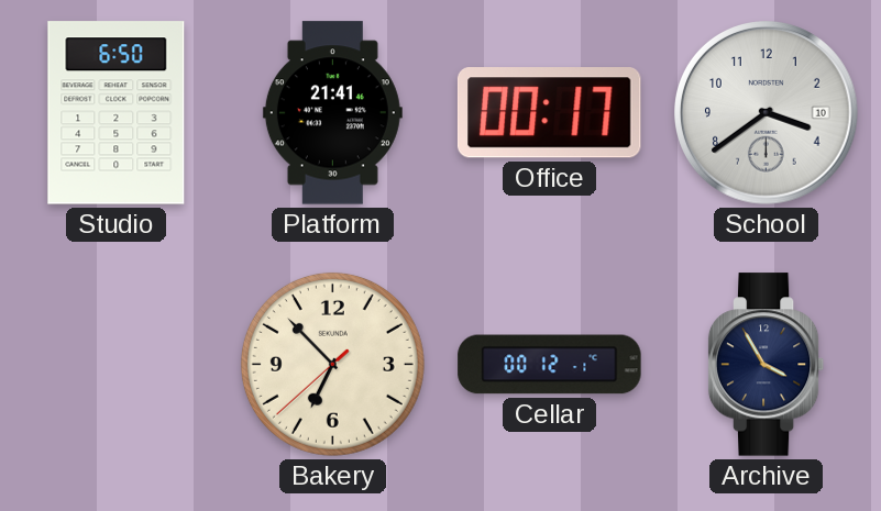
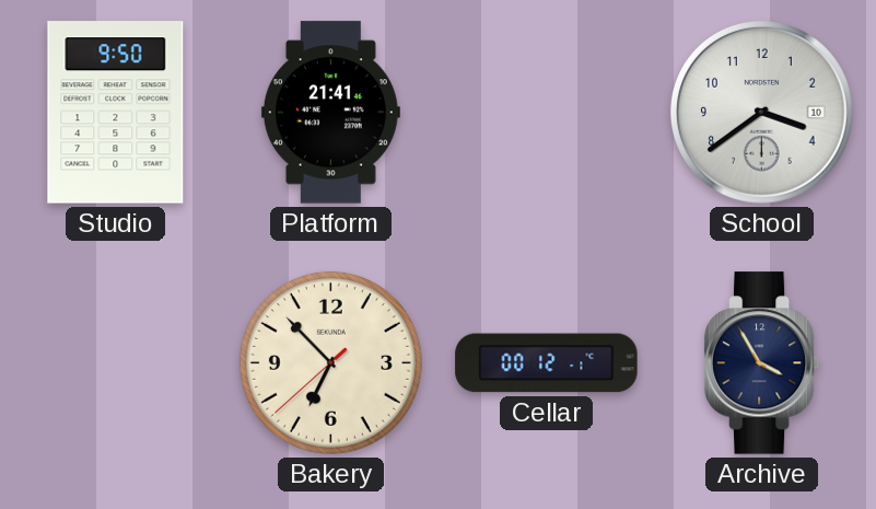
Studio: 6:50 -> 9:50
Office: 00:17 -> none
